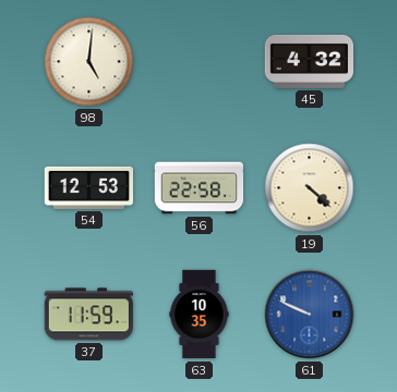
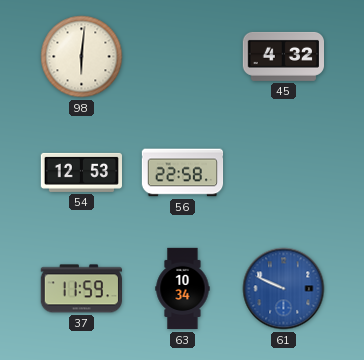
98: 5:01 -> 6:01
19: 4:22 -> none
63: 10:35 -> 10:34
